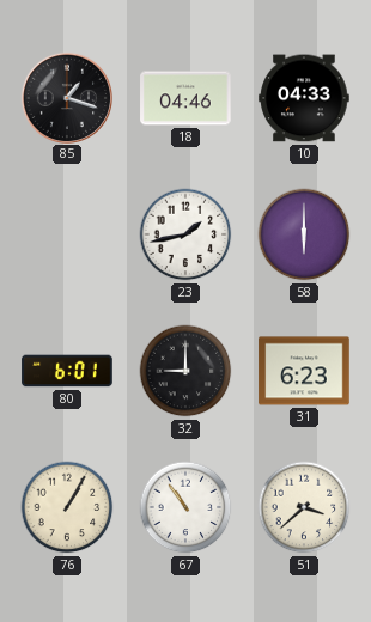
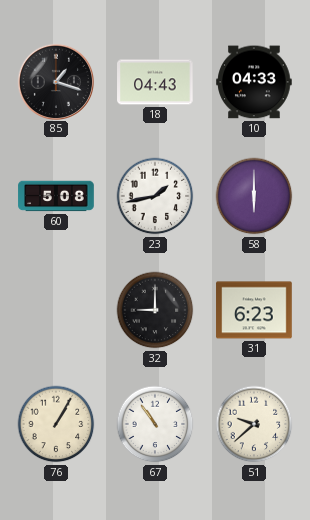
18: 04:46 -> 04:43
60: none -> 5:08
80: 6:01 -> none
51: 3:38 -> 9:38
